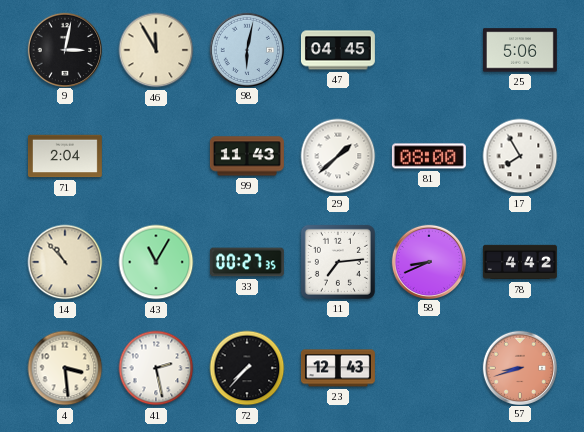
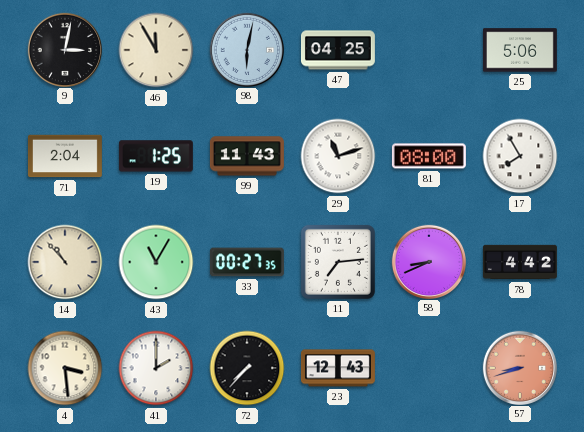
47: 04:45 -> 04:25
19: none -> 1:25
29: 1:38 -> 11:12
41: 2:28 -> 2:00
